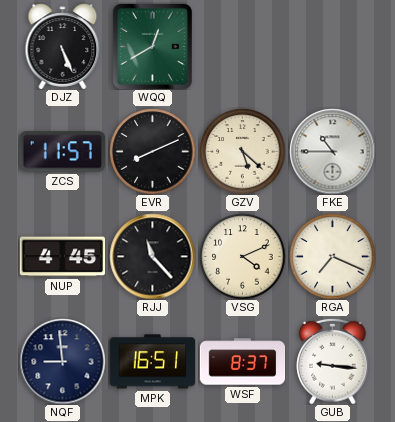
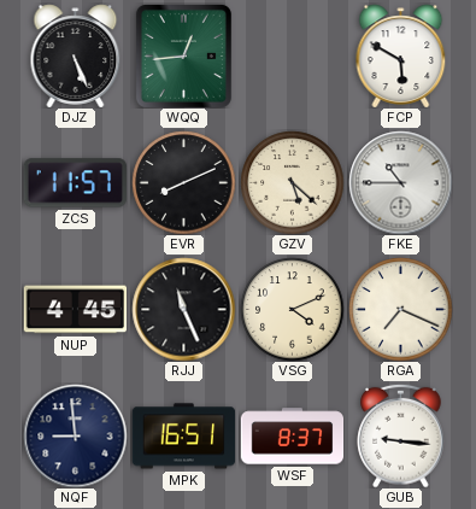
WQQ: 12:40 -> 12:44
FCP: none -> 5:50
RJJ: 11:23 -> 11:26
